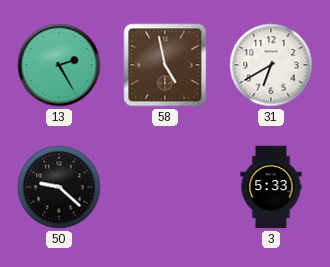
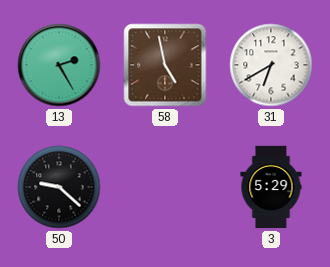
3: 5:33 -> 5:29
